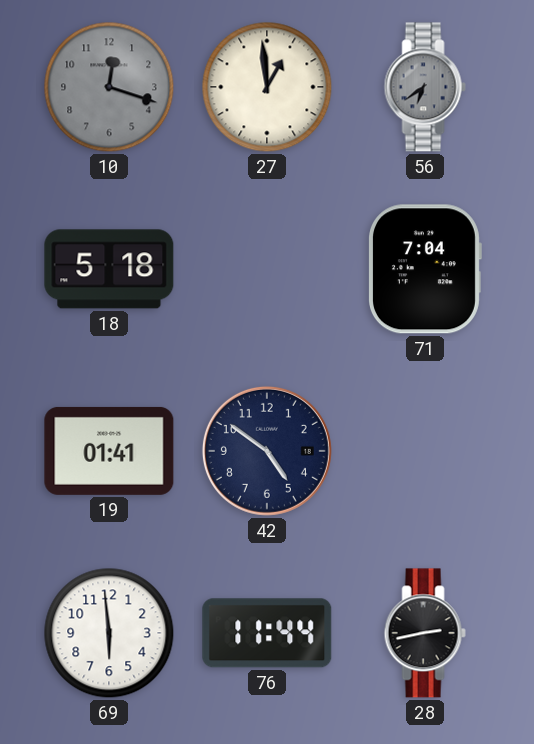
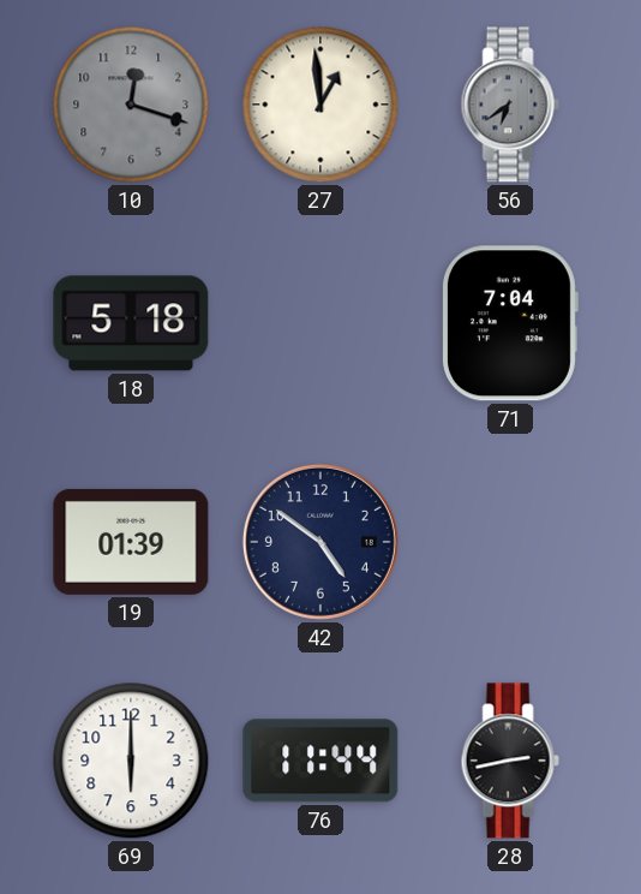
19: 01:41 -> 01:39
69: 5:59 -> 6:00
